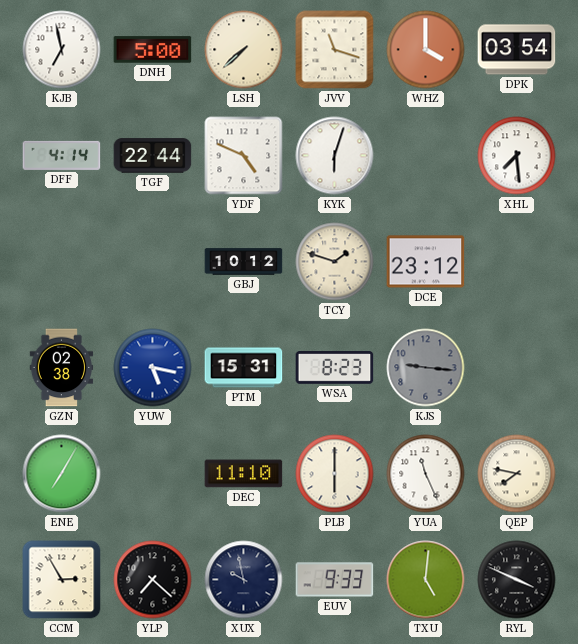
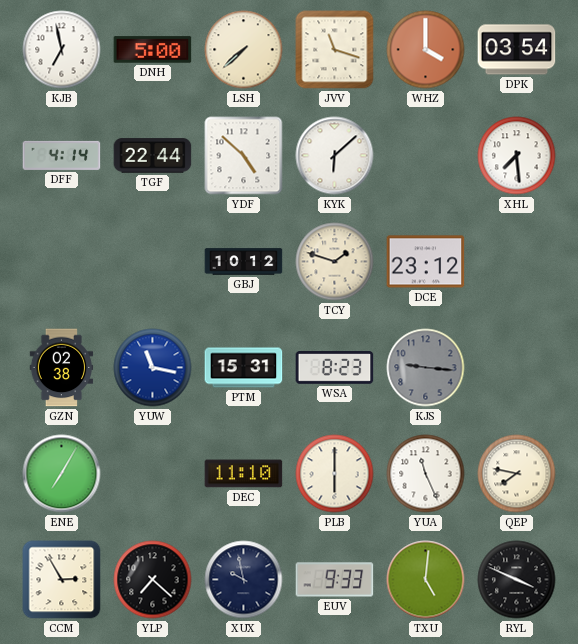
YDF: 4:49 -> 4:52
KYK: 6:03 -> 6:08
YUW: 5:17 -> 11:17
